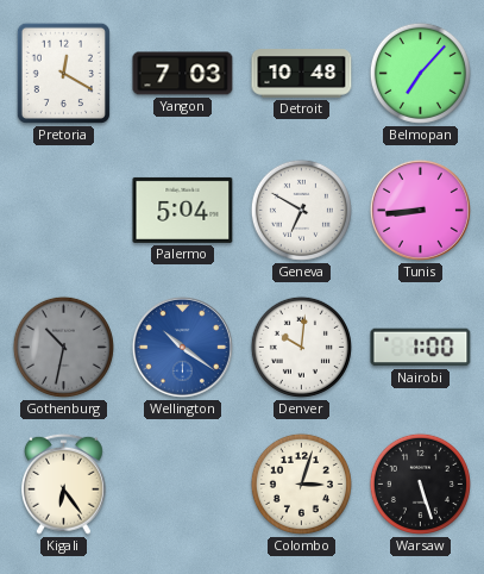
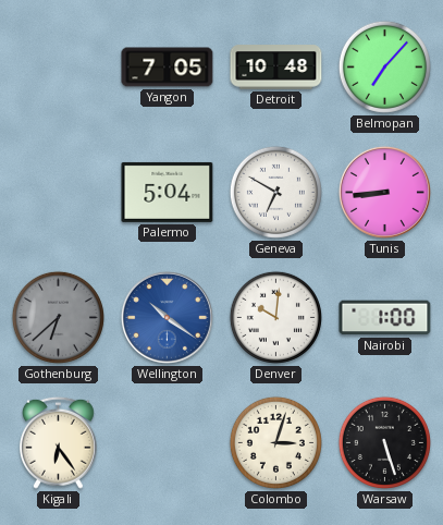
Pretoria: 12:20 -> none
Yangon: 7:03 -> 7:05
Gothenburg: 10:32 -> 6:38
